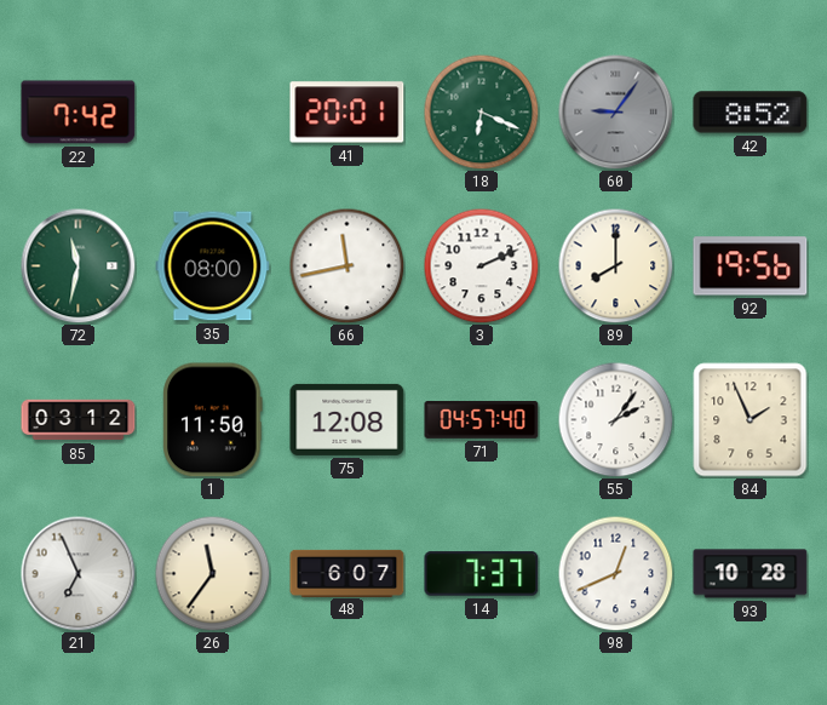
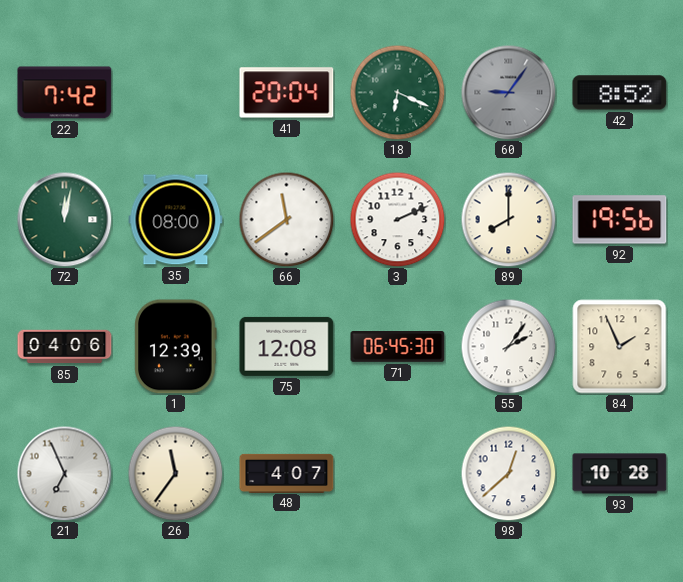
41: 20:01 -> 20:04
72: 11:32 -> 12:02
66: 11:43 -> 11:39
85: 03:12 -> 04:06
1: 11:50 -> 12:39
71: 04:57 -> 06:45
48: 6:07 -> 4:07
14: 7:37 -> none
98: 12:41 -> 12:38
